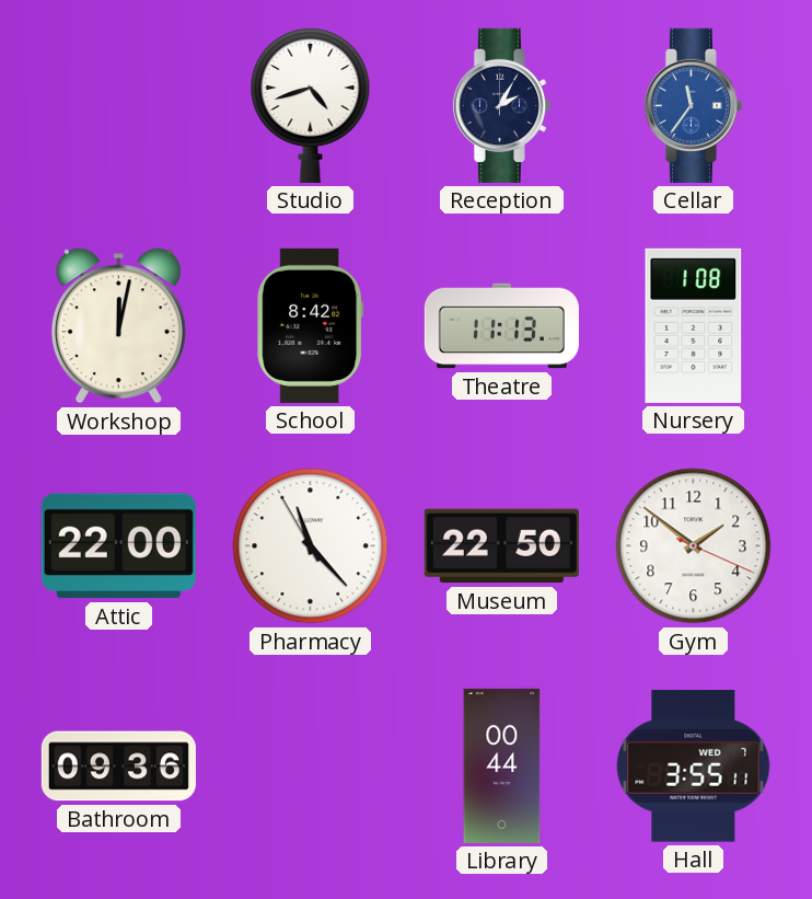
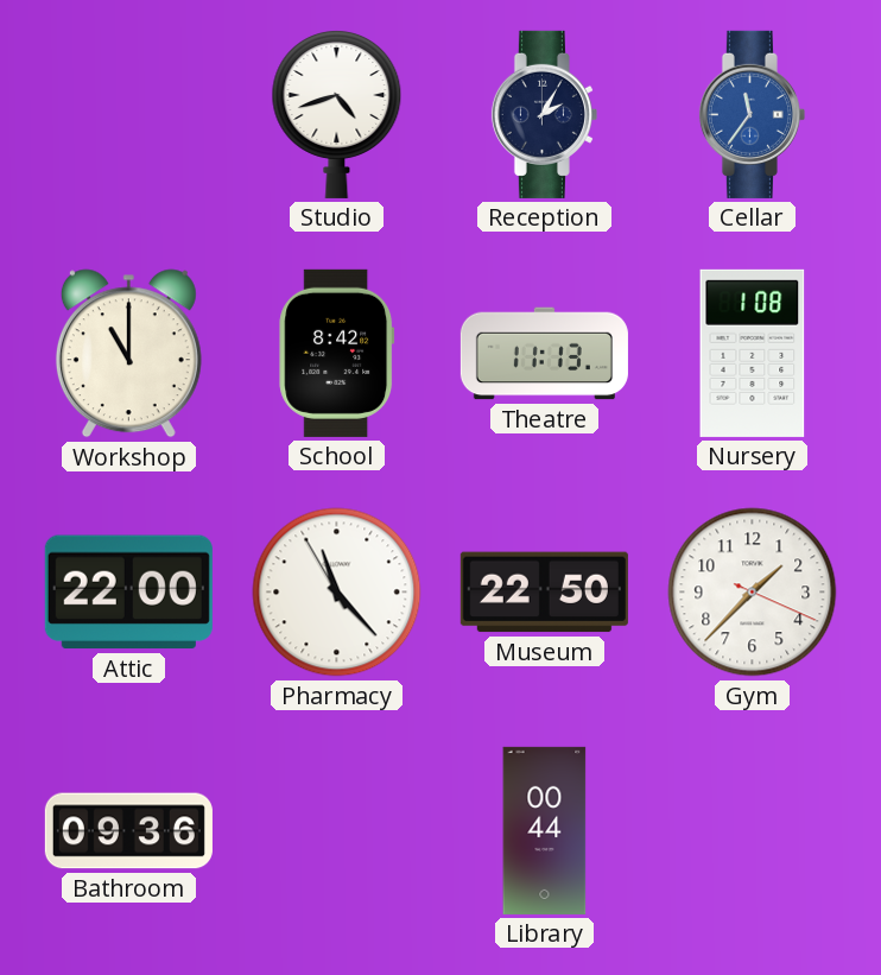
Workshop: 12:02 -> 11:00
Gym: 1:51 -> 1:37
Hall: 3:55 -> none
